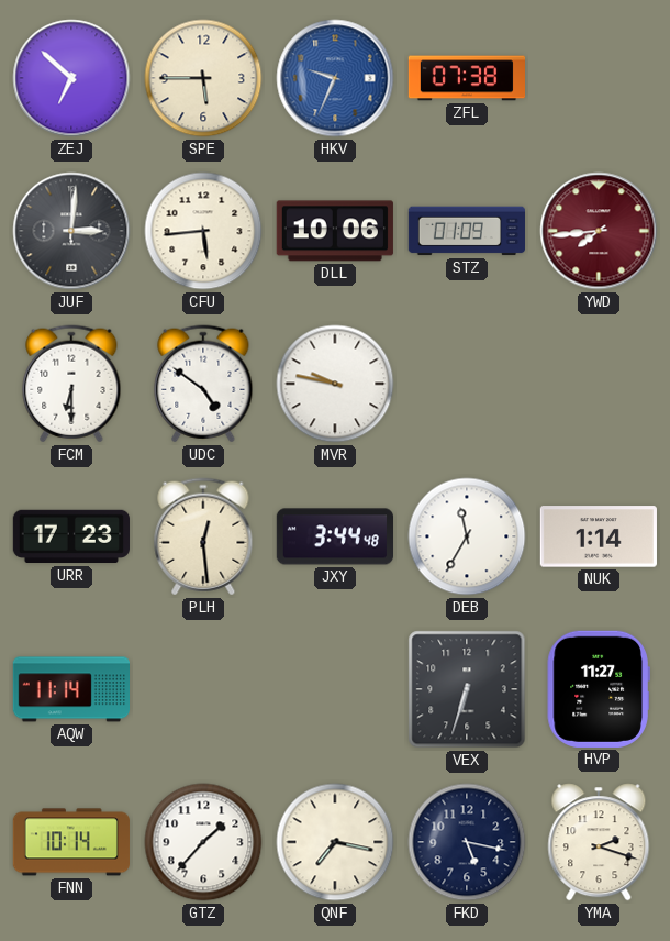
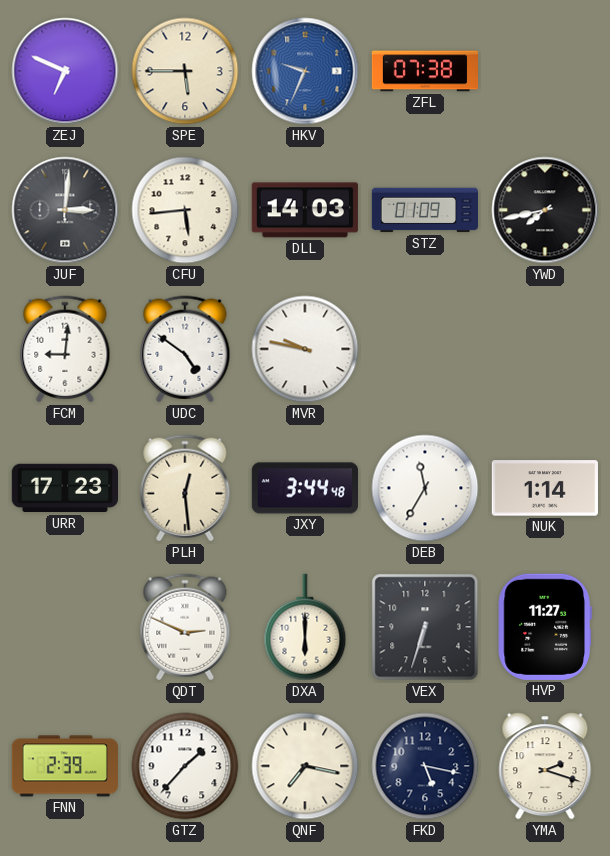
ZEJ: 6:52 -> 6:49
DLL: 10:06 -> 14:03
YWD: 7:44 -> 7:43
YWD dial: burgundy -> black
FCM: 6:30 -> 9:01
AQW: 11:14 -> none
QDT: none -> 2:49
DXA: none -> 6:00
FNN: 10:14 -> 2:39
